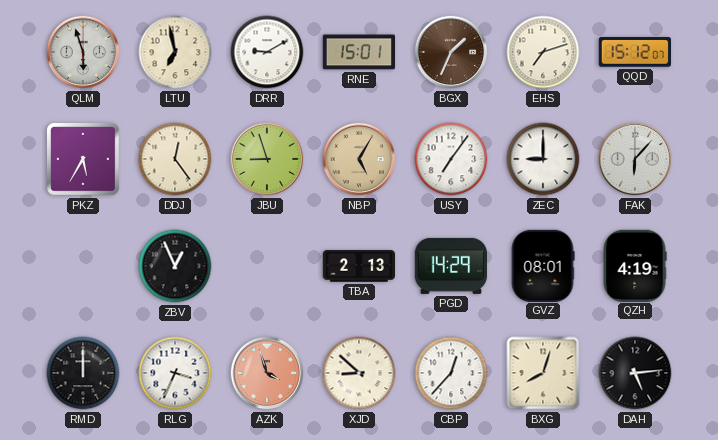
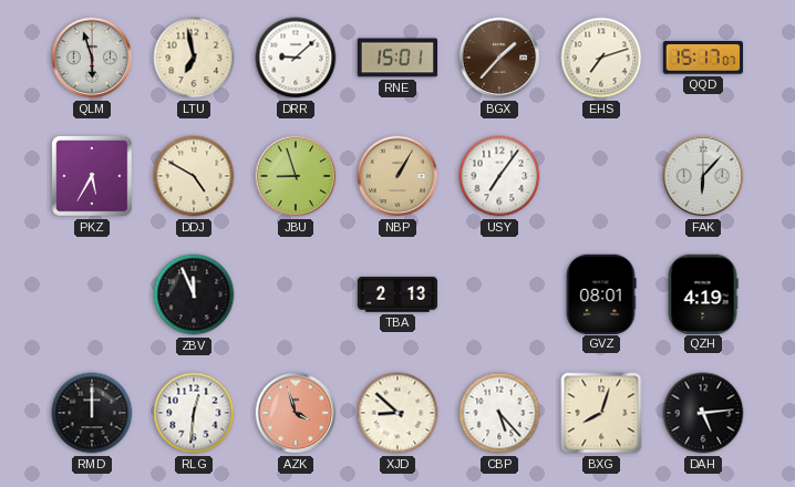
DRR: 9:10 -> 9:08
BGX: 1:34 -> 1:37
QQD: 15:12 -> 15:17
DDJ: 12:24 -> 4:50
NBP: 5:05 -> 1:05
ZEC: 9:00 -> none
ZBV: 12:56 -> 11:56
PGD: 14:29 -> none
RLG: 3:34 -> 12:31
CBP: 12:37 -> 5:23
